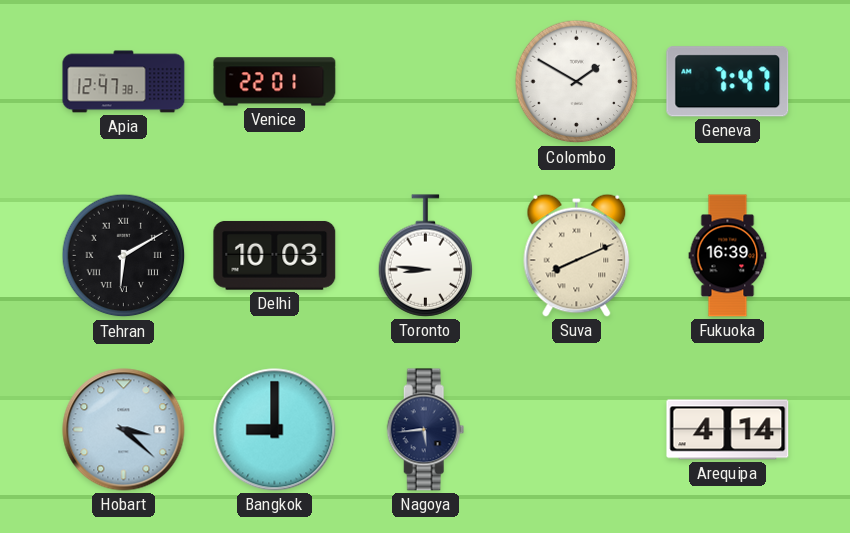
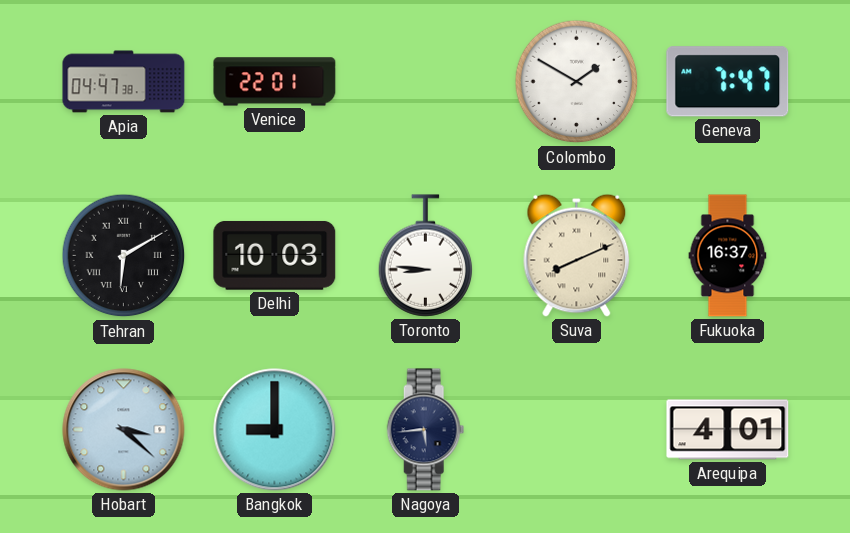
Apia: 12:47 -> 04:47
Fukuoka: 16:39 -> 16:37
Arequipa: 4:14 -> 4:01
